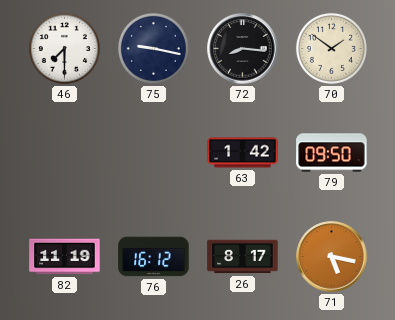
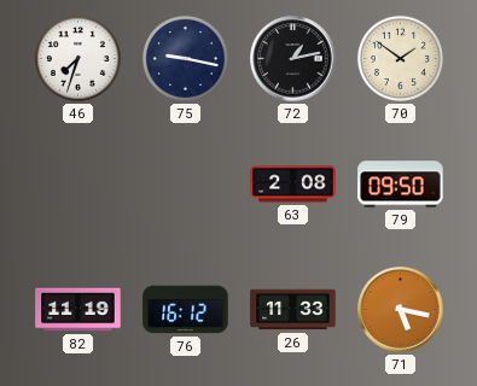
46: 7:30 -> 7:33
72: 8:16 -> 1:13
63: 1:42 -> 2:08
26: 8:17 -> 11:33
